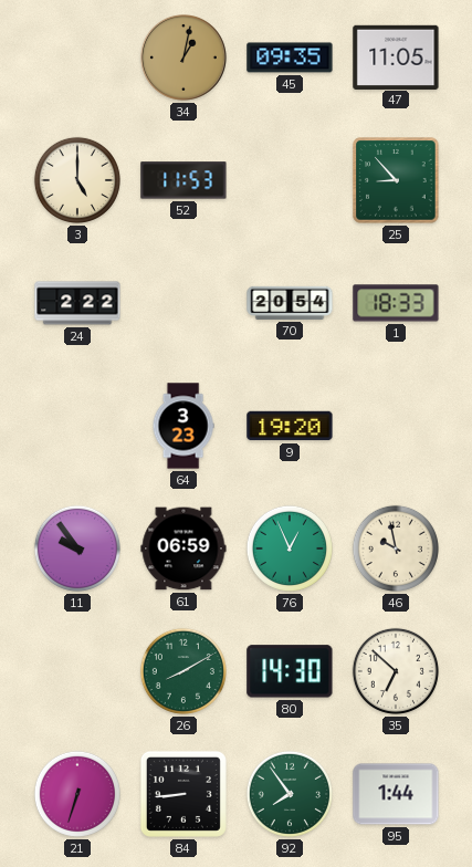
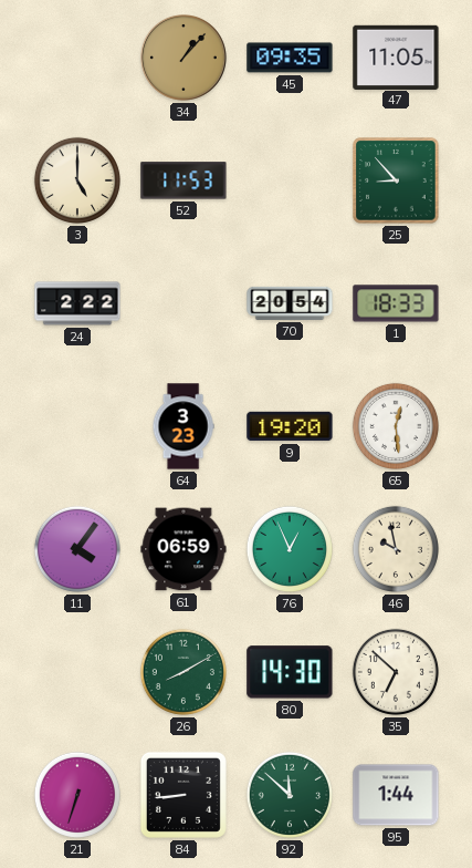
34: 1:02 -> 1:07
65: none -> 12:29
11: 9:54 -> 4:06
92: 7:54 -> 11:52
